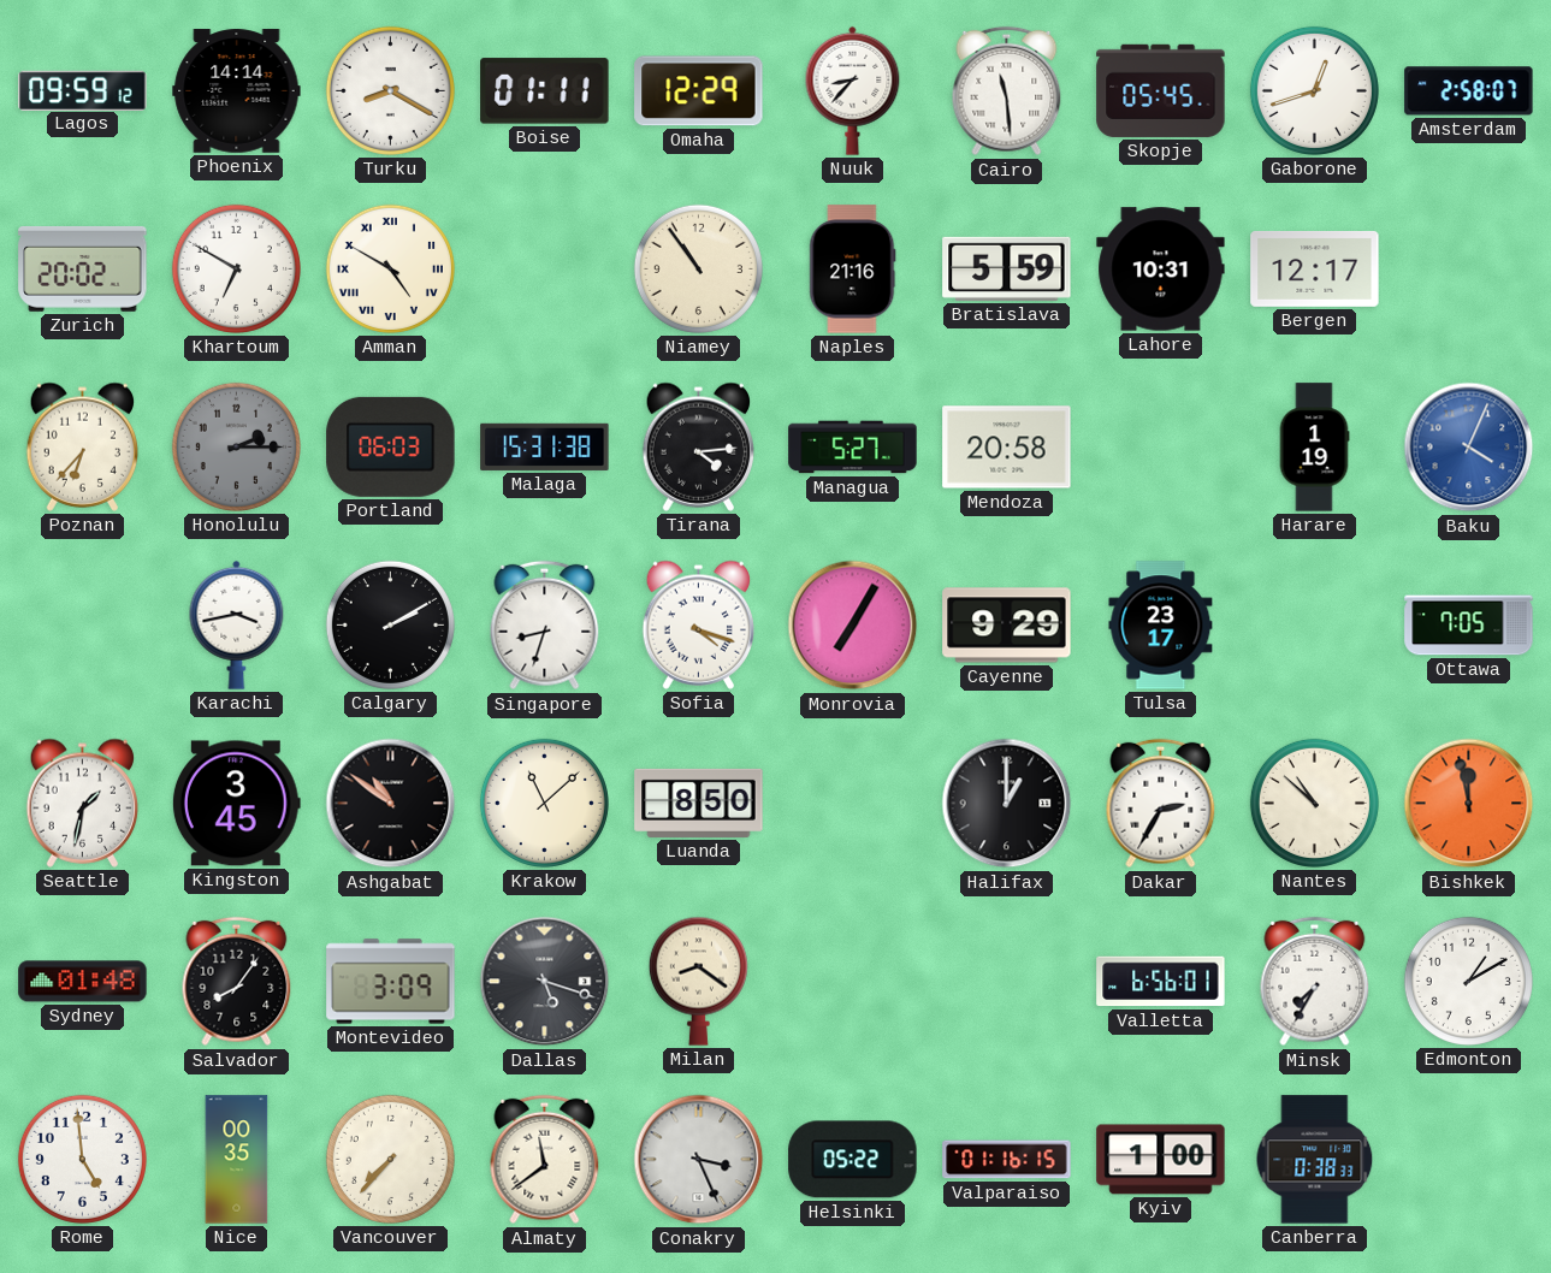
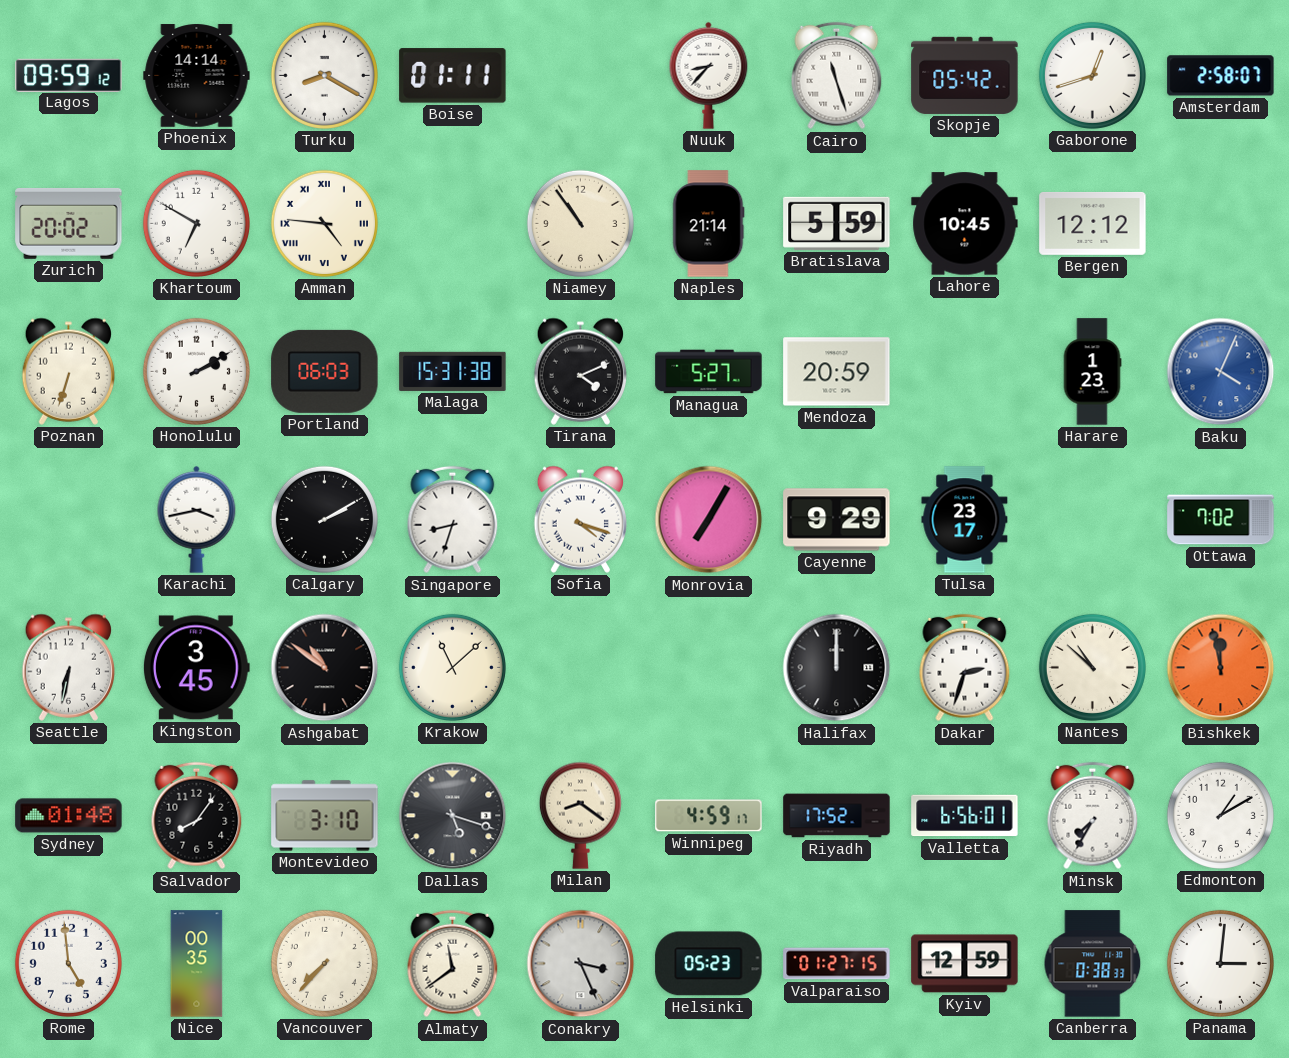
Omaha: 12:29 -> none
Cairo: 11:29 -> 11:27
Skopje: 05:45 -> 05:42
Amman: 4:50 -> 4:46
Naples: 21:16 -> 21:14
Lahore: 10:31 -> 10:45
Bergen: 12:17 -> 12:12
Poznan: 6:37 -> 6:33
Honolulu: 2:15 -> 2:10
Honolulu dial: grey -> white
Tirana: 4:14 -> 4:11
Mendoza: 20:58 -> 20:59
Harare: 1:19 -> 1:23
Ottawa: 7:05 -> 7:02
Seattle: 1:32 -> 6:32
Luanda: 8:50 -> none
Halifax: 1:00 -> 12:00
Dakar: 2:35 -> 2:33
Montevideo: 3:09 -> 3:10
Winnipeg: none -> 4:59
Riyadh: none -> 17:52
Helsinki: 05:22 -> 05:23
Valparaiso: 01:16 -> 01:27
Kyiv: 1:00 -> 12:59
Panama: none -> 3:01
